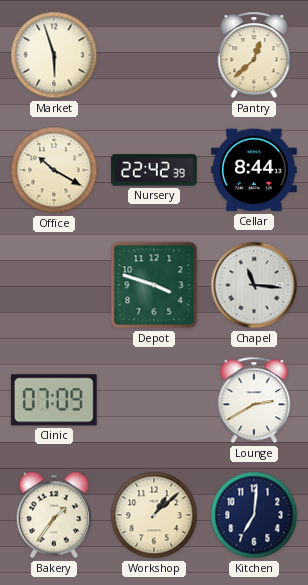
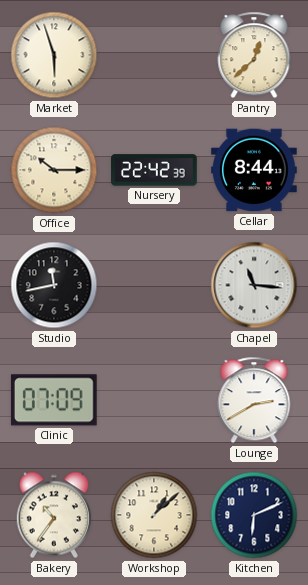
Office: 10:20 -> 10:15
Studio: none -> 11:43
Depot: 3:48 -> none
Bakery: 1:36 -> 10:36
Kitchen: 7:01 -> 6:11
